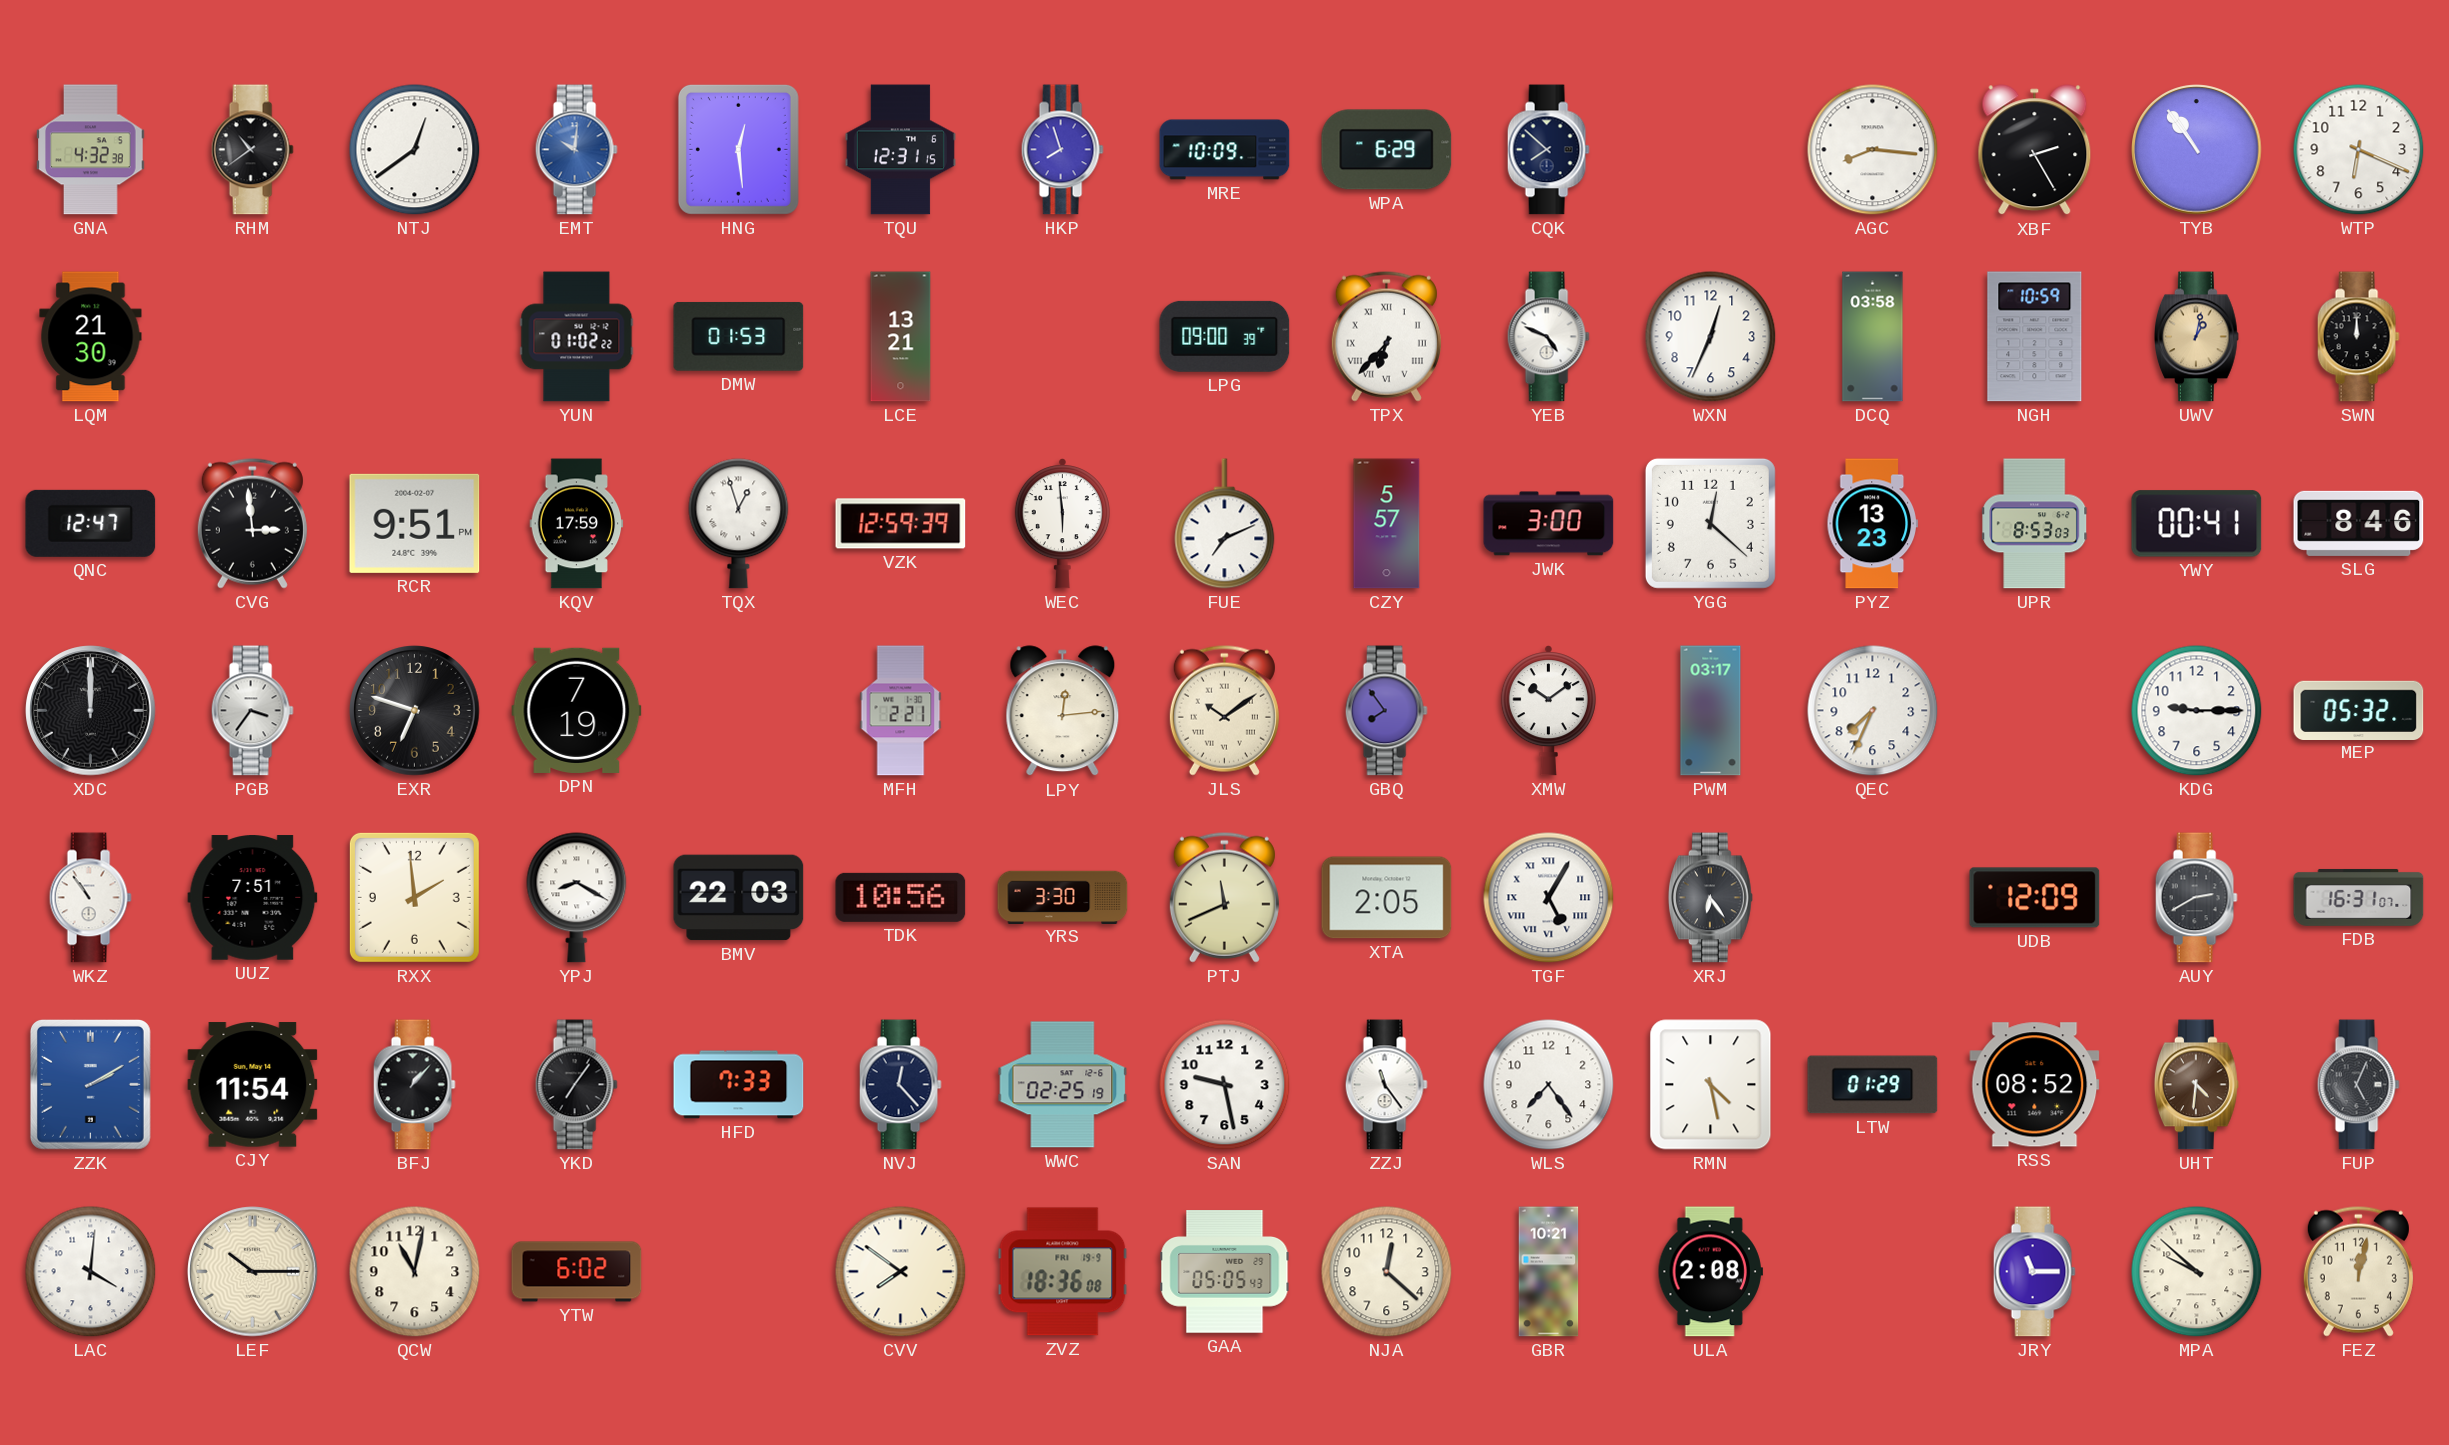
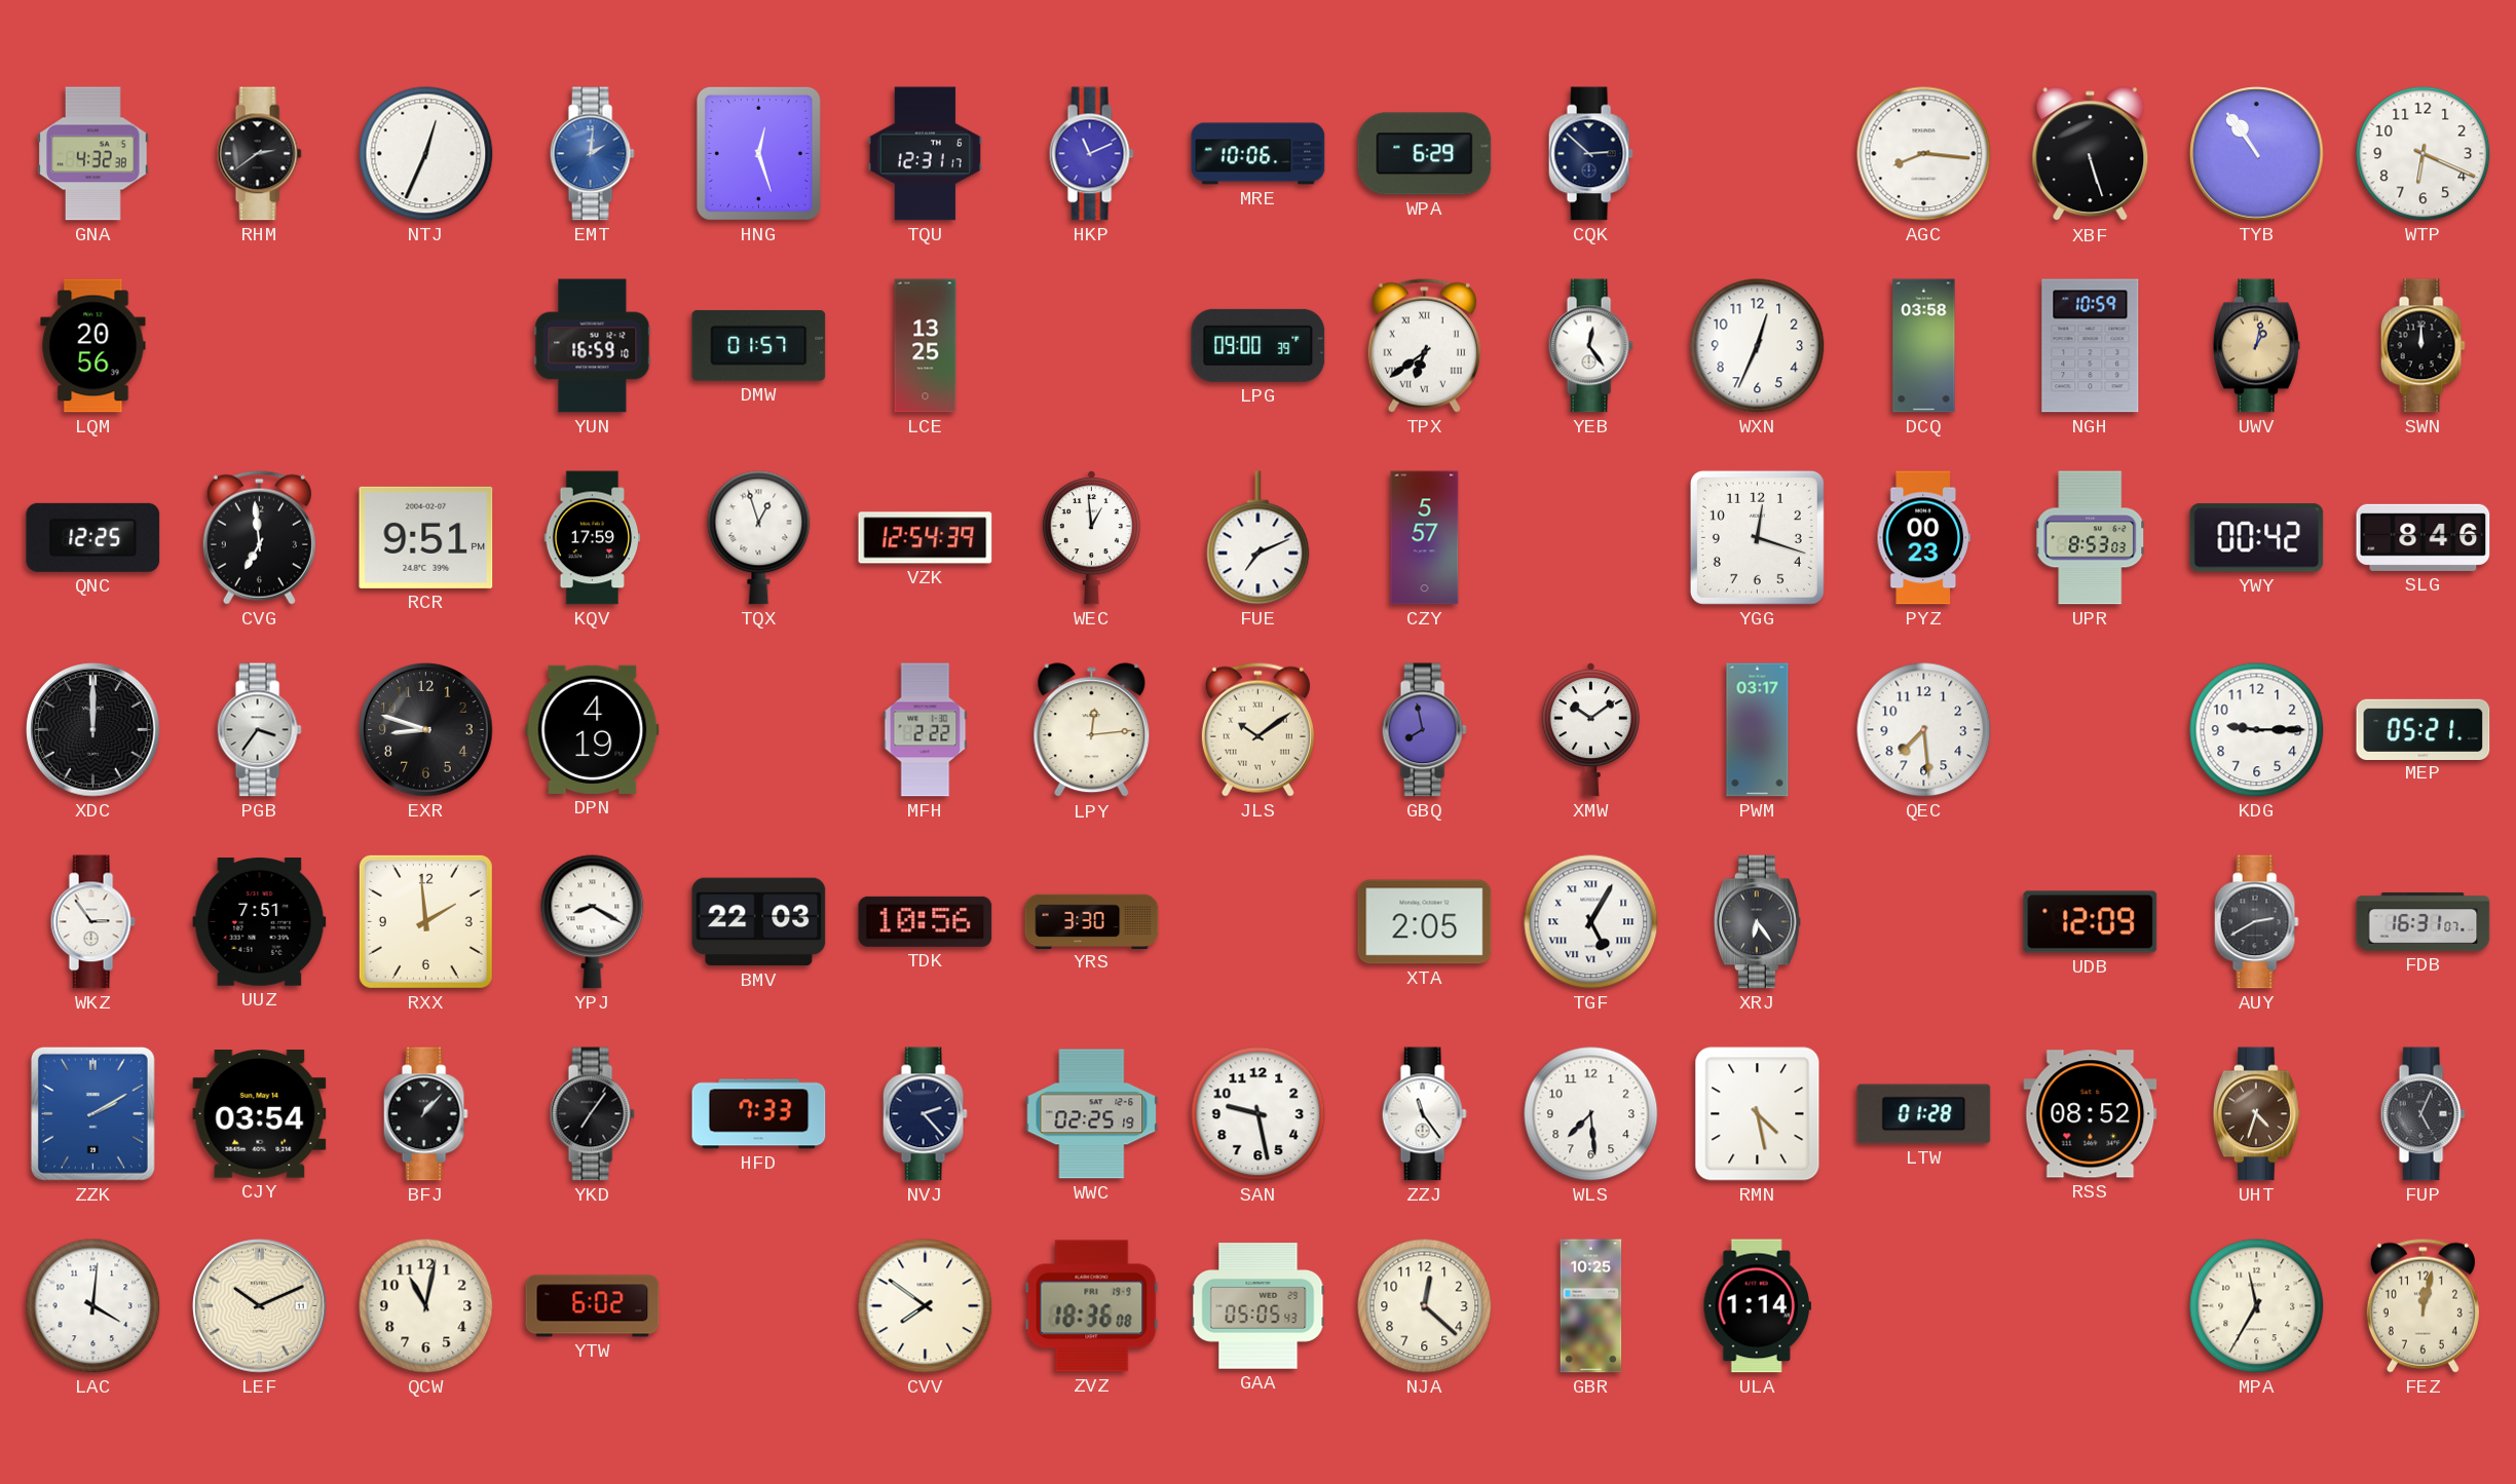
RHM: 10:39 -> 2:39
NTJ: 12:39 -> 12:34
EMT: 10:01 -> 2:01
HNG: 12:29 -> 12:27
TQU: 12:31:15 -> 12:31:17
HKP: 7:57 -> 11:11
MRE: 10:09 -> 10:06
CQK: 7:52 -> 2:52
XBF: 2:25 -> 5:27
LQM: 21:30 -> 20:56
YUN: 01:02 -> 16:59
DMW: 01:53 -> 01:57
LCE: 13:21 -> 13:25
TPX: 6:37 -> 6:39
YEB: 4:49 -> 12:24
QNC: 12:47 -> 12:25
CVG: 2:59 -> 6:59
VZK: 12:59 -> 12:54
WEC: 5:59 -> 12:59
JWK: 3:00 -> none
YGG: 12:22 -> 12:18
PYZ: 13:23 -> 00:23
YWY: 00:41 -> 00:42
EXR: 6:48 -> 8:48
DPN: 7:19 -> 4:19
MFH: 2:21 -> 2:22
GBQ: 7:54 -> 7:58
QEC: 7:34 -> 7:29
MEP: 05:32 -> 05:21
WKZ: 10:54 -> 2:54
PTJ: 11:41 -> none
CJY: 11:54 -> 03:54
NVJ: 12:23 -> 2:23
WLS: 7:24 -> 7:29
LTW: 01:29 -> 01:28
UHT: 4:31 -> 4:33
LEF: 10:15 -> 10:11
GBR: 10:21 -> 10:25
ULA: 2:08 -> 1:14
JRY: 11:15 -> none
MPA: 9:52 -> 11:35
